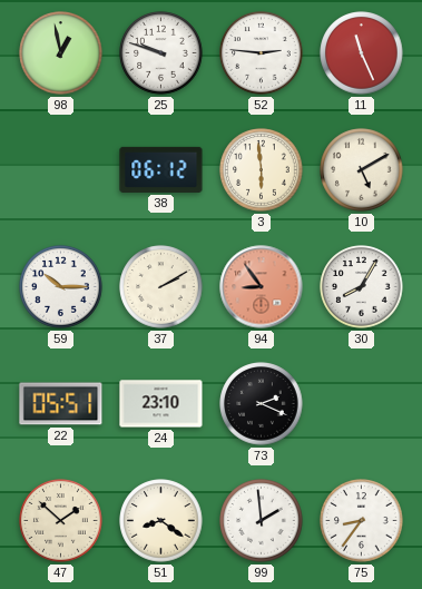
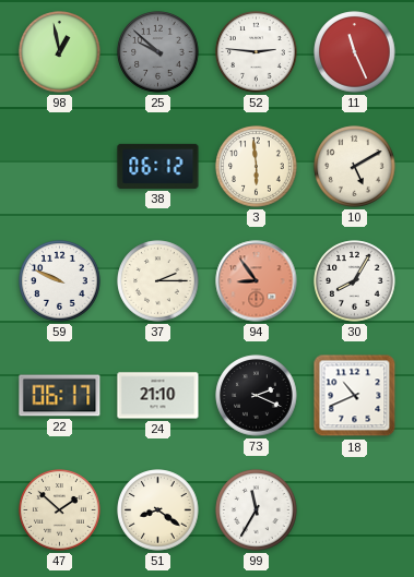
25: 9:48 -> 9:52
25 dial: white -> grey
59: 10:15 -> 9:49
37: 2:10 -> 2:15
22: 05:51 -> 06:17
24: 23:10 -> 21:10
18: none -> 10:41
99: 1:59 -> 11:35
75: 8:36 -> none
